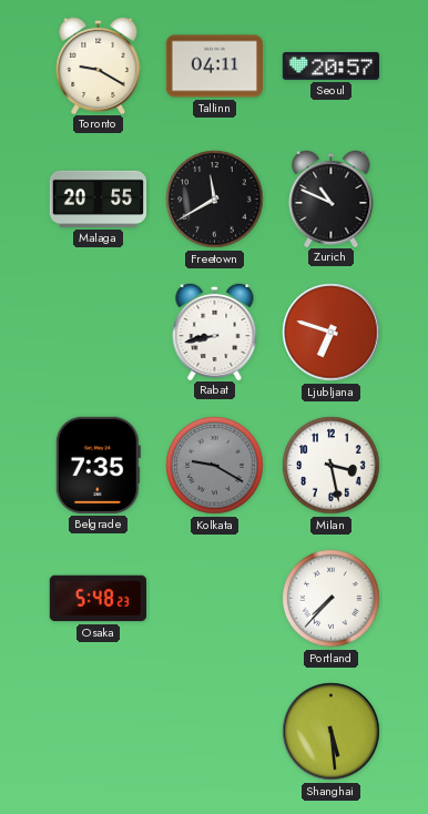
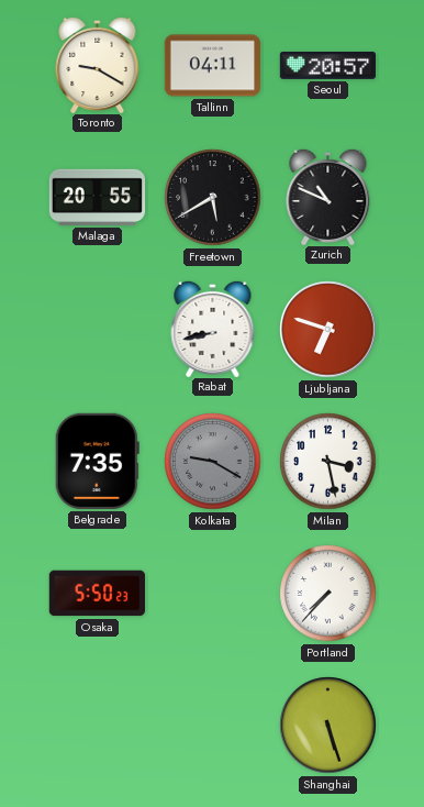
Freetown: 11:40 -> 5:40
Osaka: 5:48 -> 5:50
Shanghai: 5:29 -> 5:27
